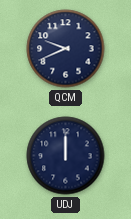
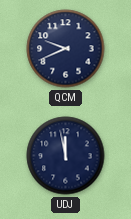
UDJ: 12:00 -> 11:58
